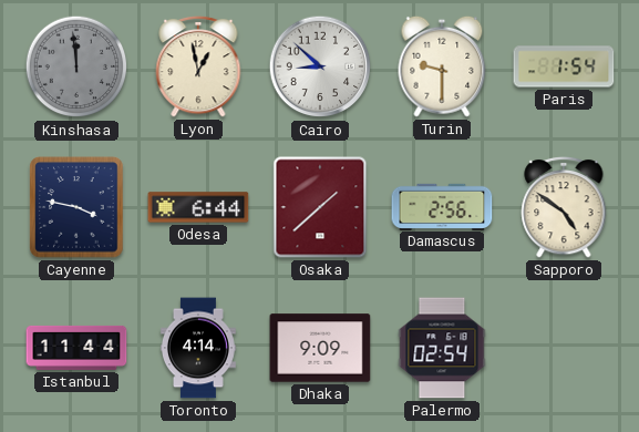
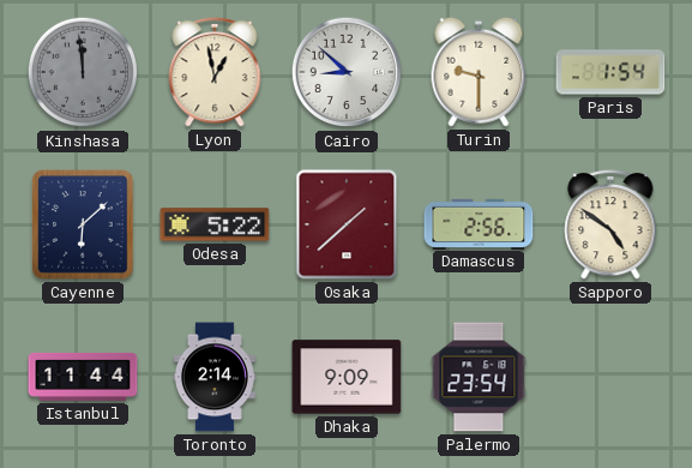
Cayenne: 3:47 -> 6:08
Odesa: 6:44 -> 5:22
Toronto: 4:14 -> 2:14
Palermo: 02:54 -> 23:54
